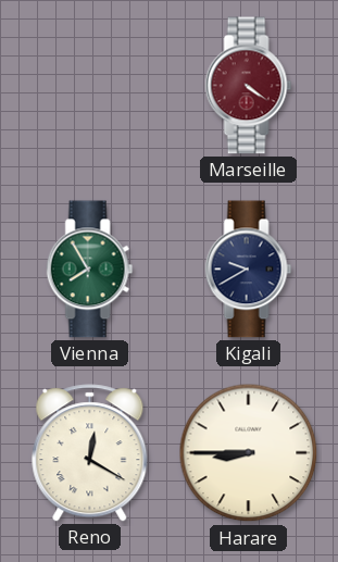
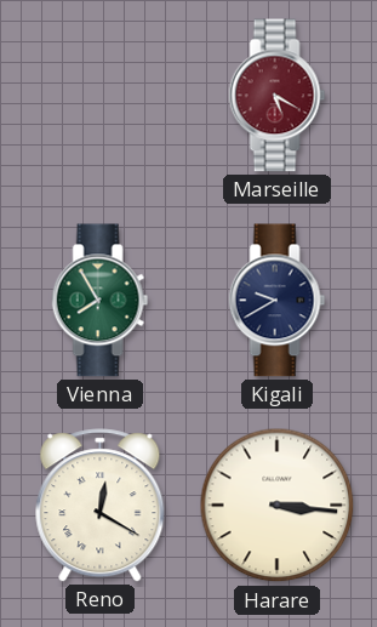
Marseille: 4:21 -> 5:20
Harare: 8:45 -> 3:16
